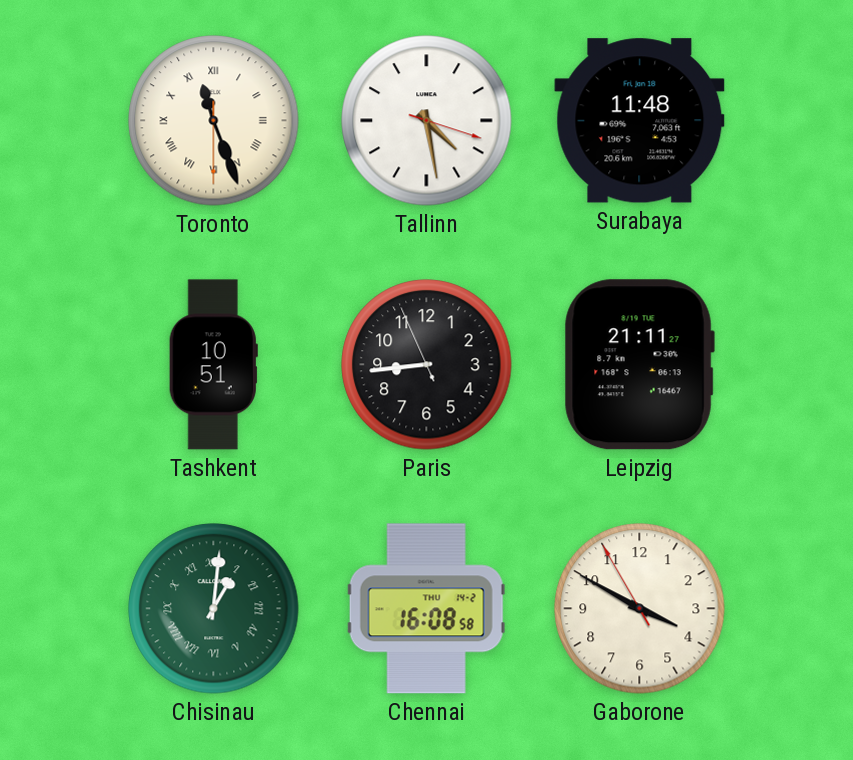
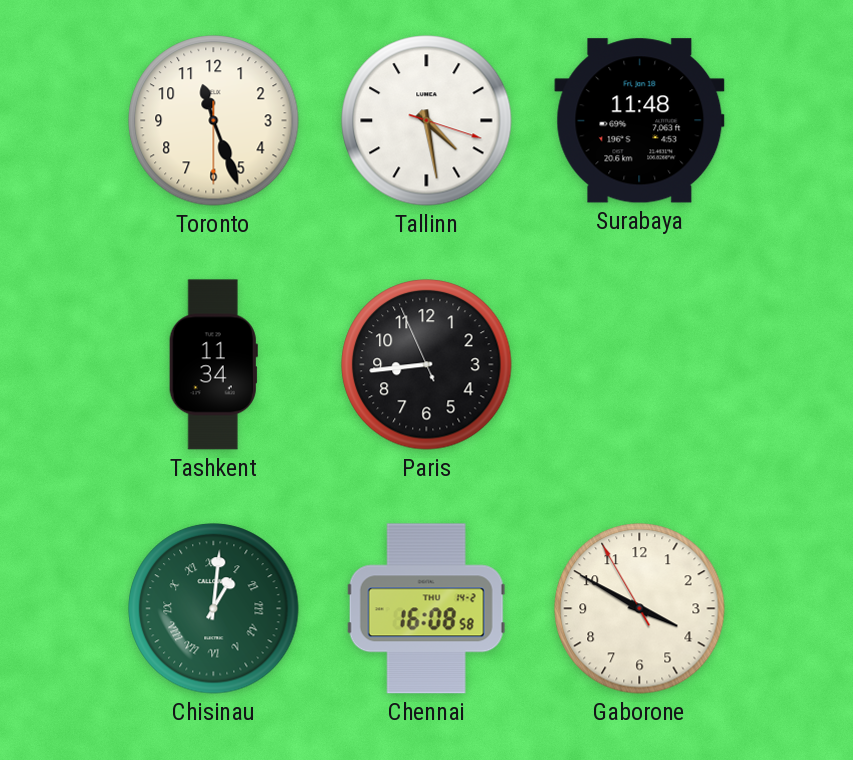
Toronto numerals: Roman -> Arabic
Tashkent: 10:51 -> 11:34
Leipzig: 21:11 -> none
